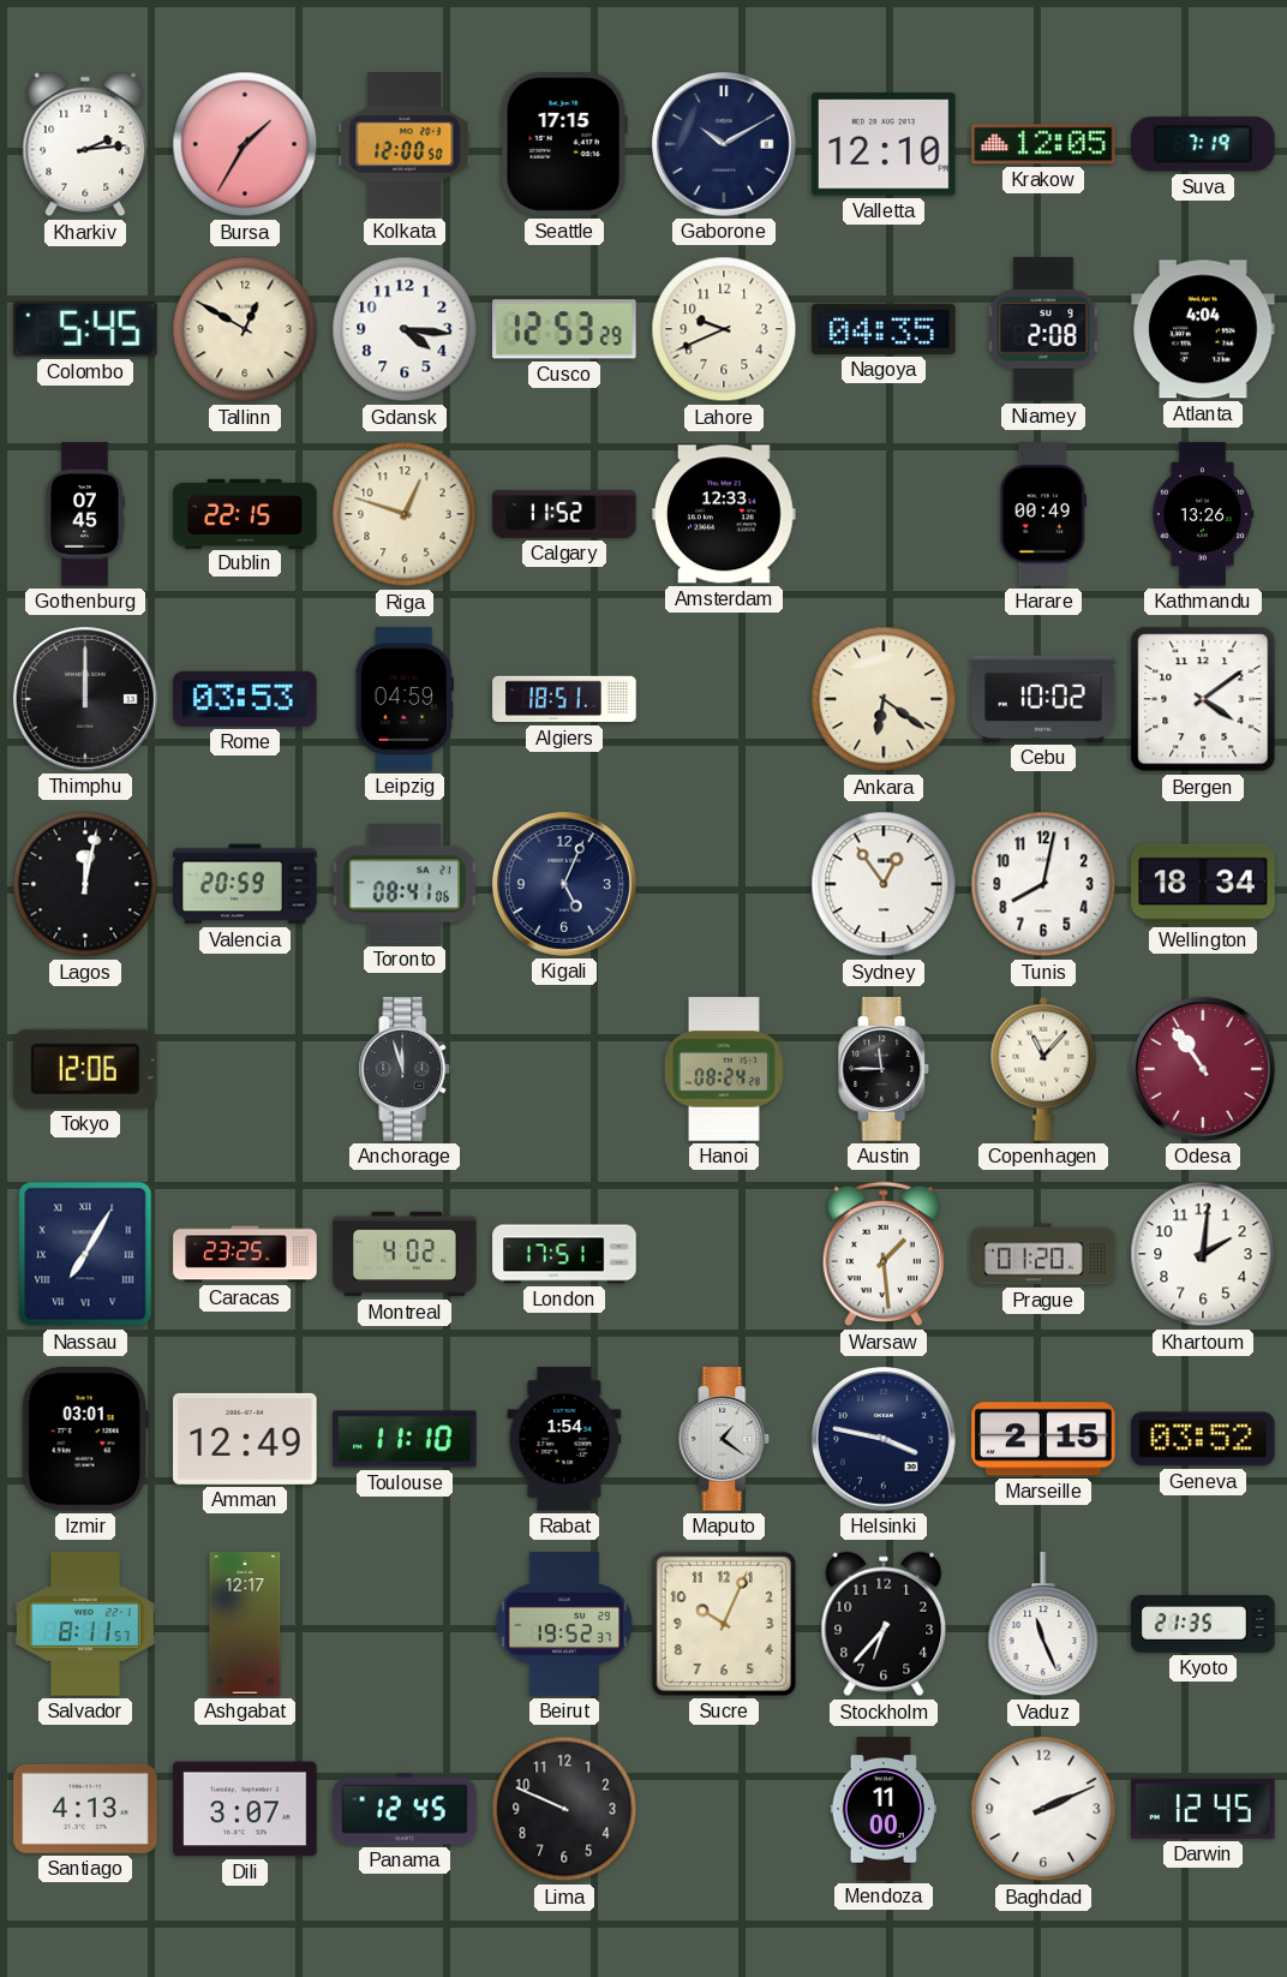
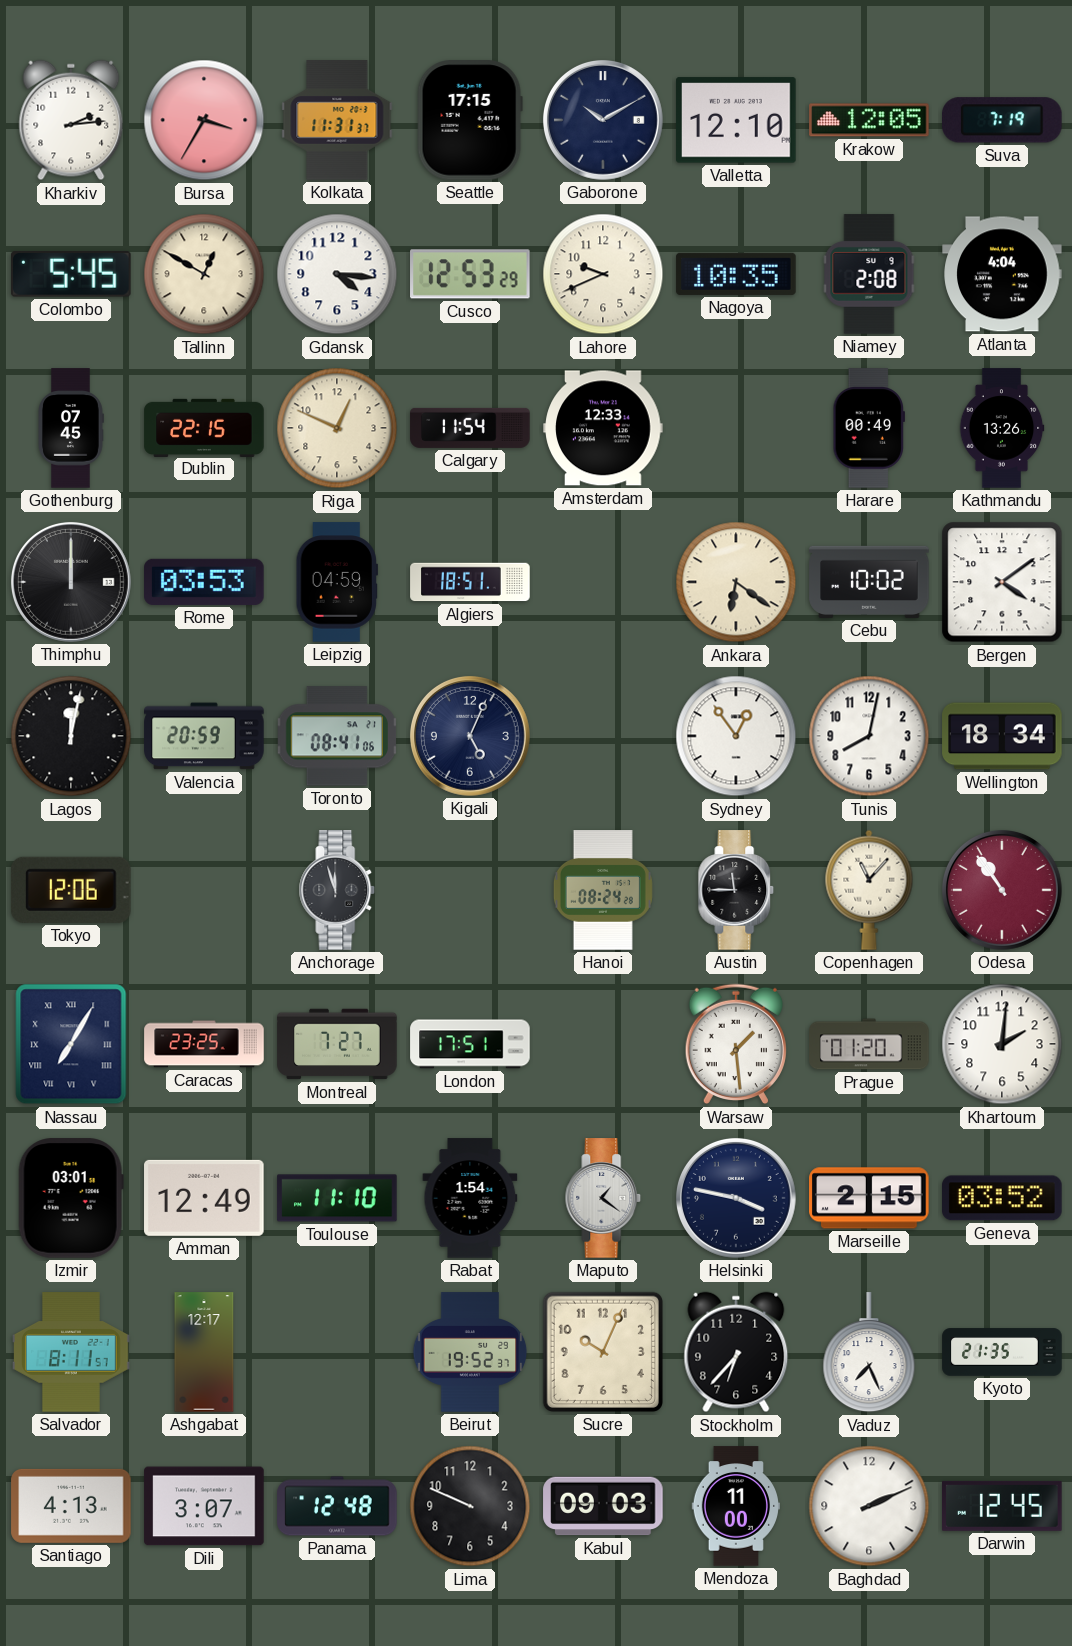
Bursa: 1:35 -> 3:35
Kolkata: 12:00 -> 11:31
Nagoya: 04:35 -> 10:35
Riga: 12:48 -> 12:49
Calgary: 11:52 -> 11:54
Montreal: 4:02 -> 7:27
Vaduz: 11:26 -> 7:26
Panama: 12:45 -> 12:48
Kabul: none -> 09:03
